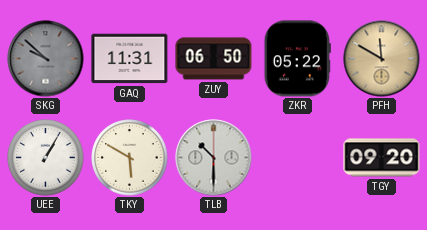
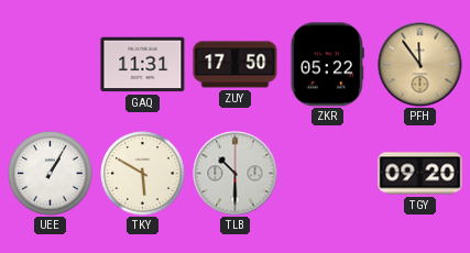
SKG: 9:52 -> none
ZUY: 06:50 -> 17:50
PFH: 11:50 -> 11:54
